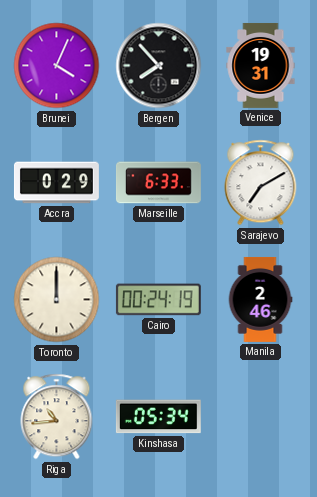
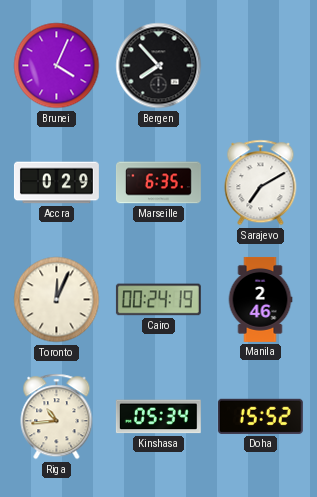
Venice: 19:31 -> none
Marseille: 6:33 -> 6:35
Toronto: 12:00 -> 12:04
Doha: none -> 15:52
